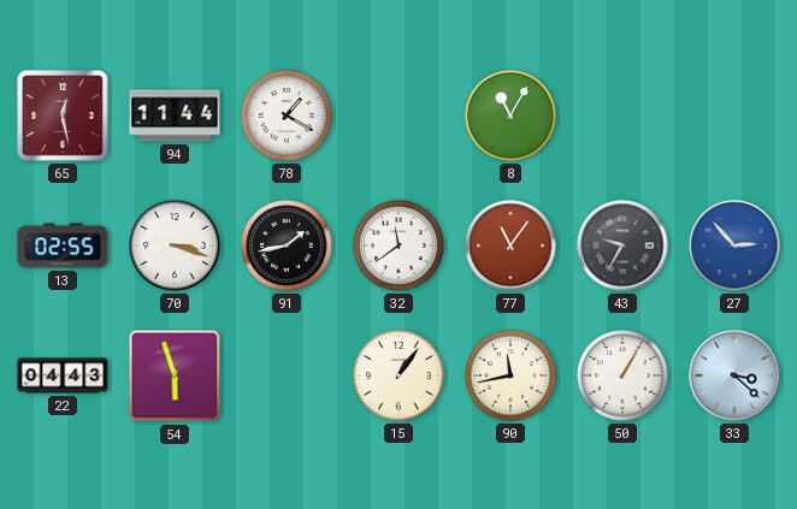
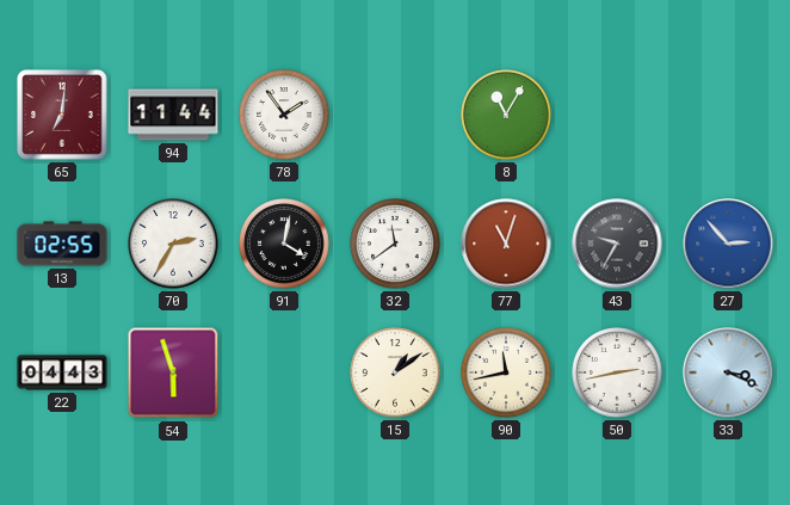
65: 12:28 -> 7:01
78: 1:20 -> 1:54
70: 3:18 -> 2:35
91: 1:43 -> 4:02
77: 11:06 -> 11:03
15: 1:06 -> 1:09
50: 1:05 -> 2:43
33: 3:22 -> 3:19
